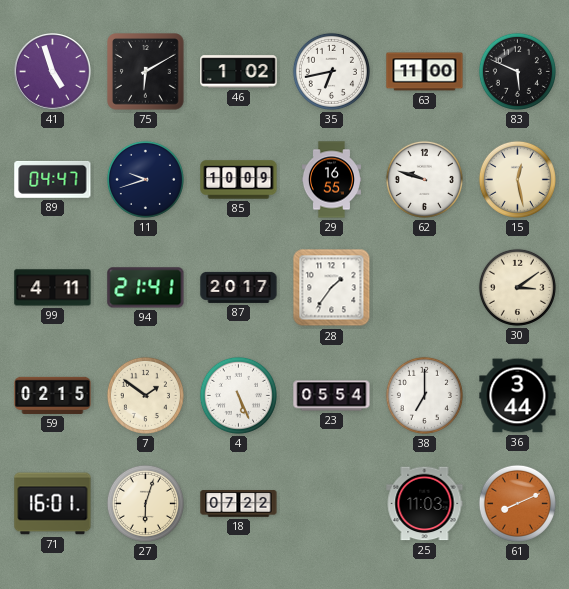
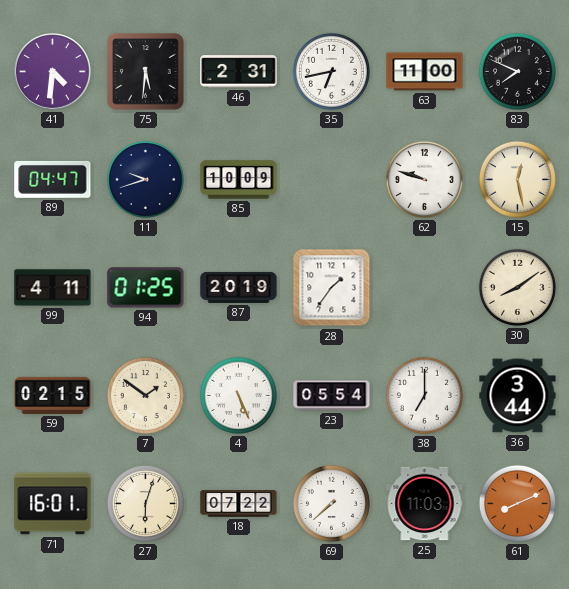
41: 4:57 -> 4:31
75: 6:10 -> 5:31
46: 1:02 -> 2:31
83: 5:49 -> 7:49
29: 16:55 -> none
94: 21:41 -> 01:25
87: 20:17 -> 20:19
30: 3:09 -> 8:09
69: none -> 7:38
